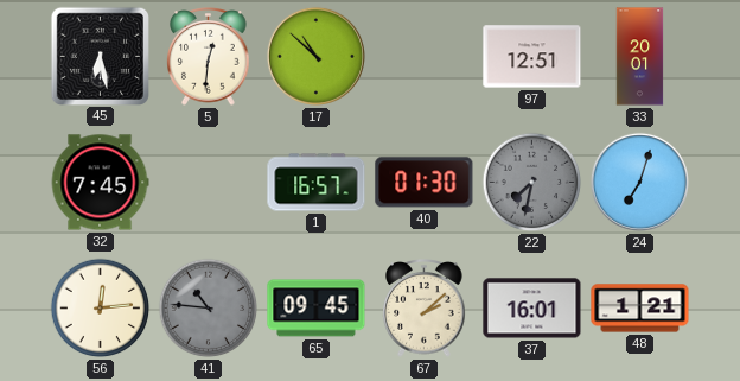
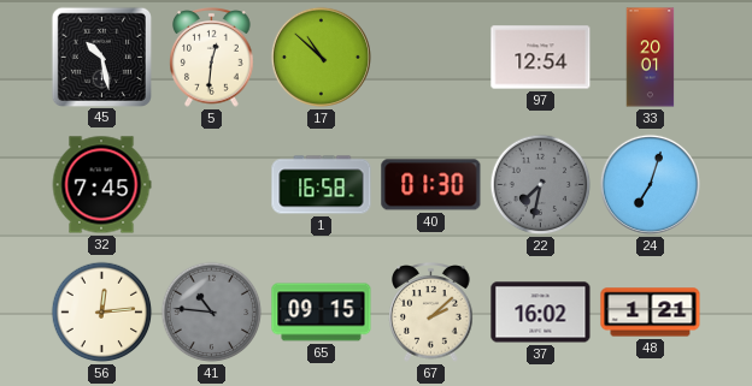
45: 6:28 -> 10:28
97: 12:51 -> 12:54
1: 16:57 -> 16:58
65: 09:45 -> 09:15
37: 16:01 -> 16:02
